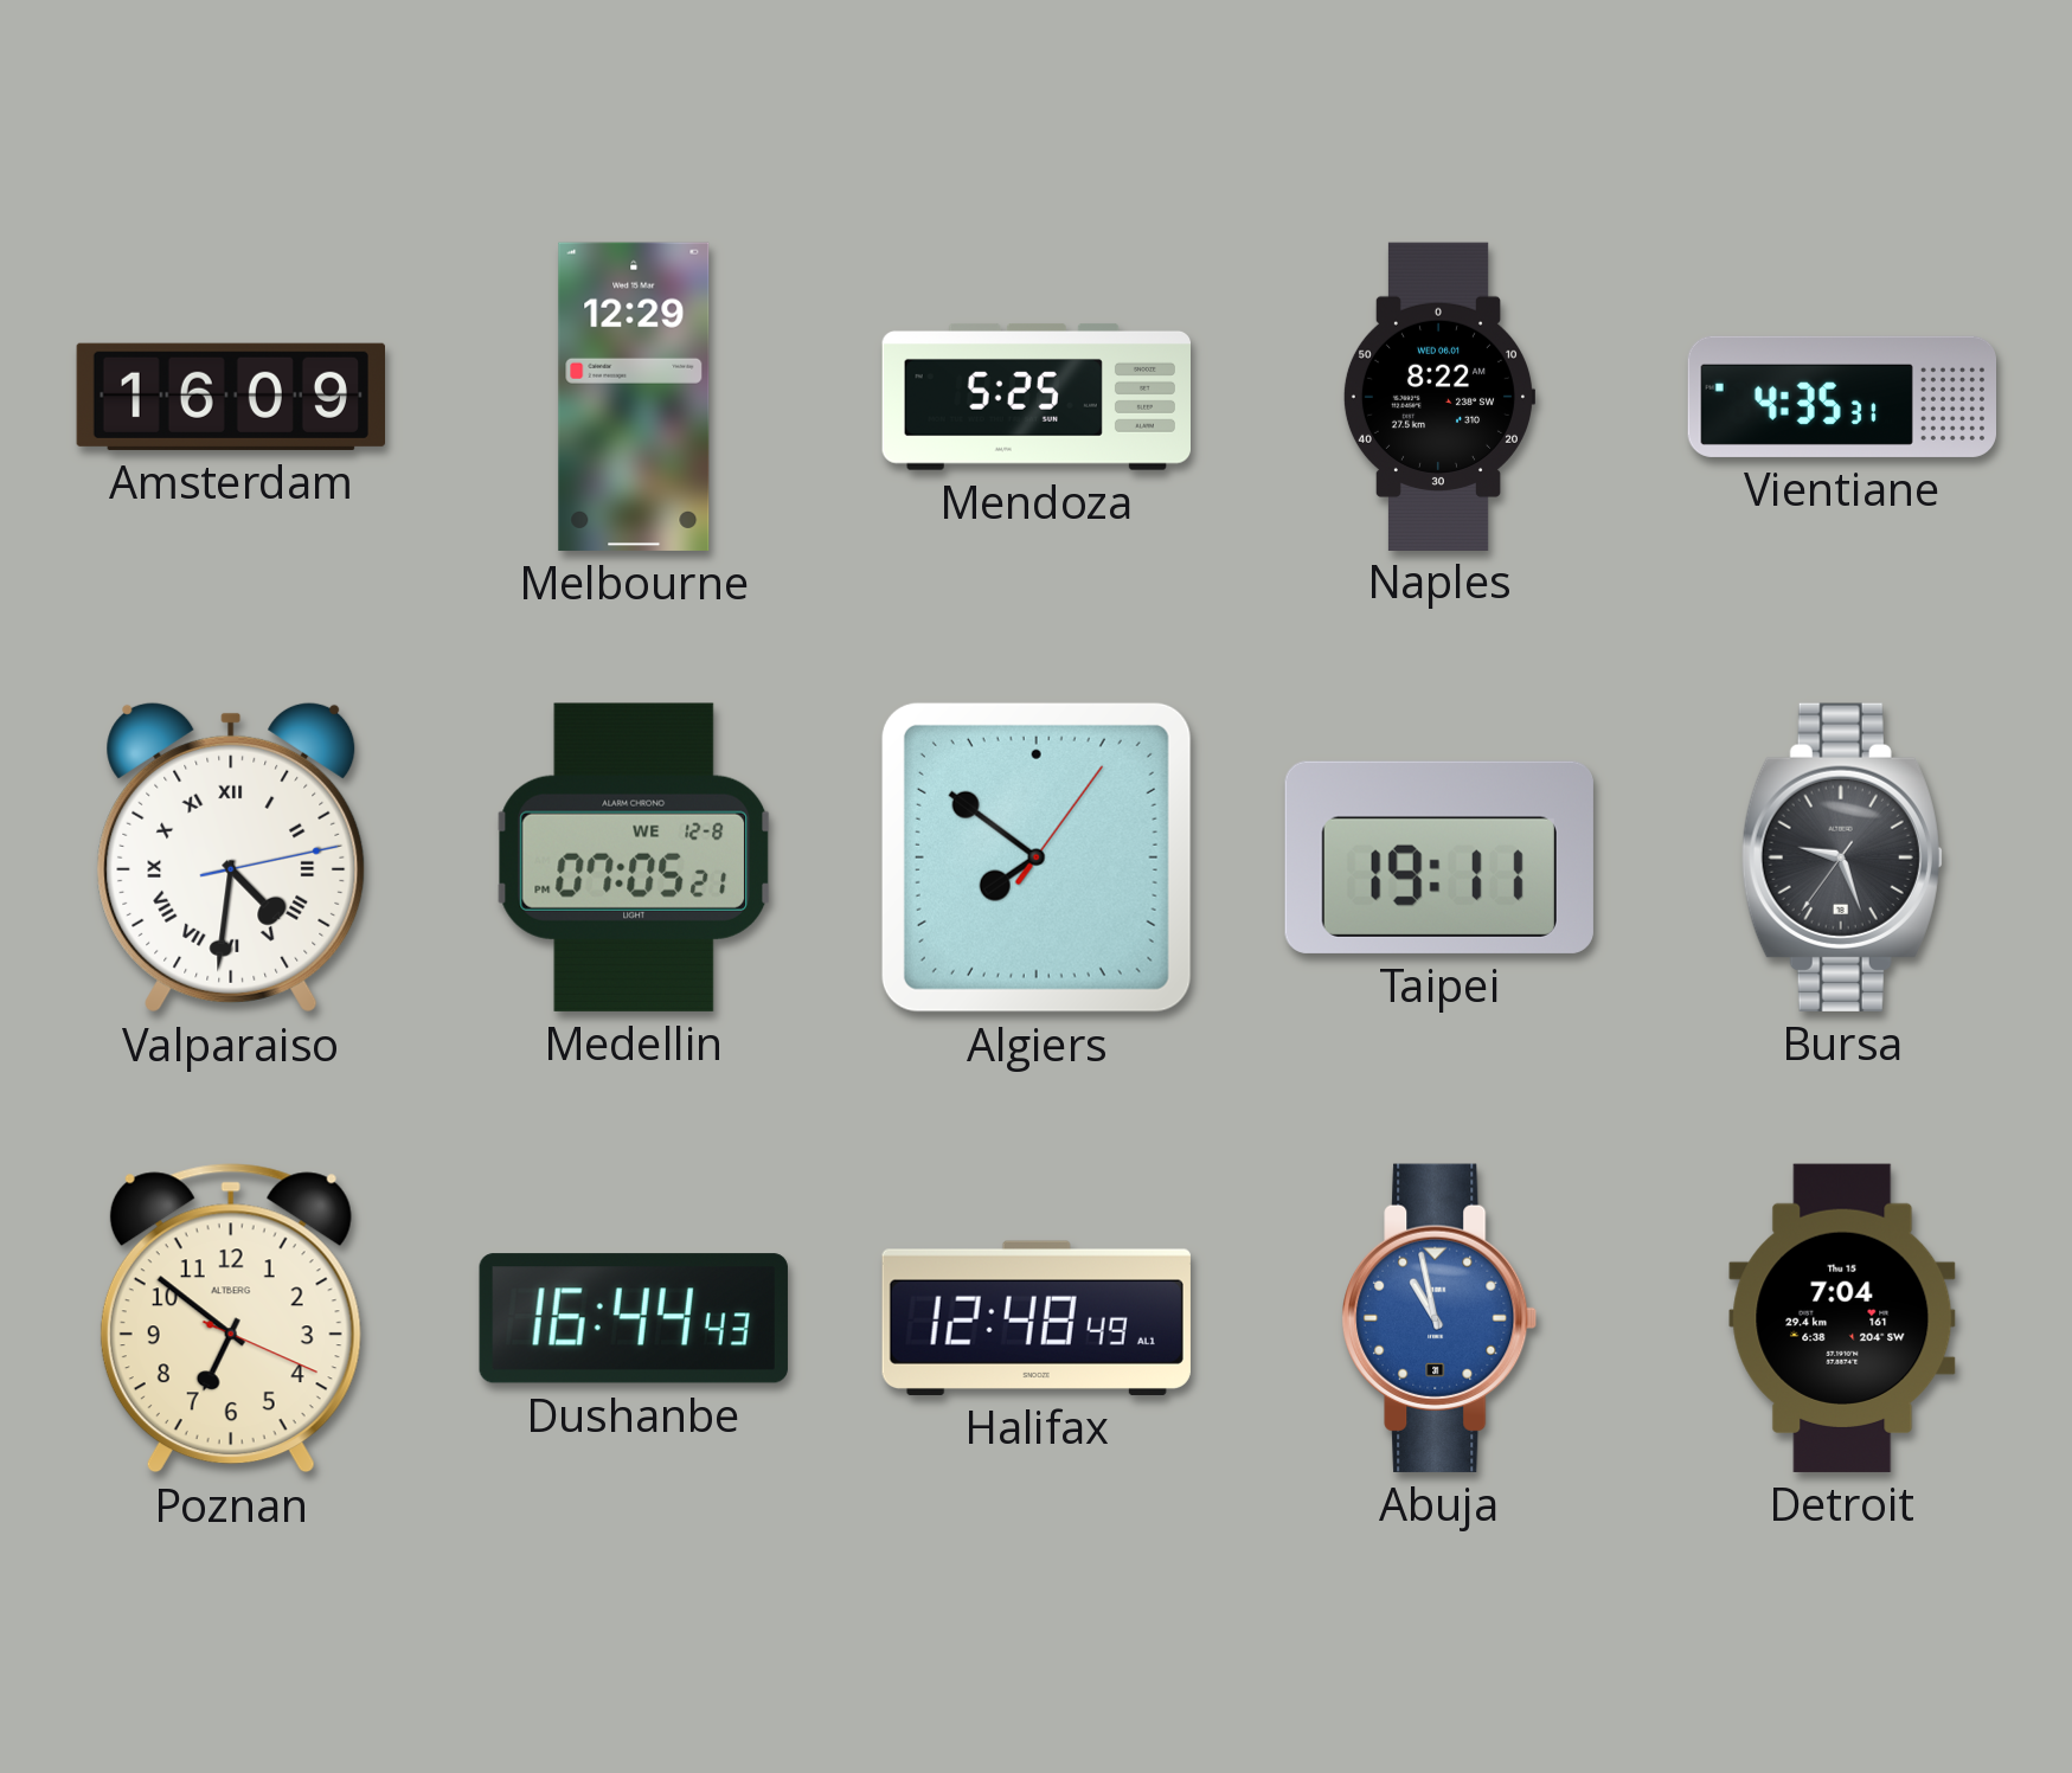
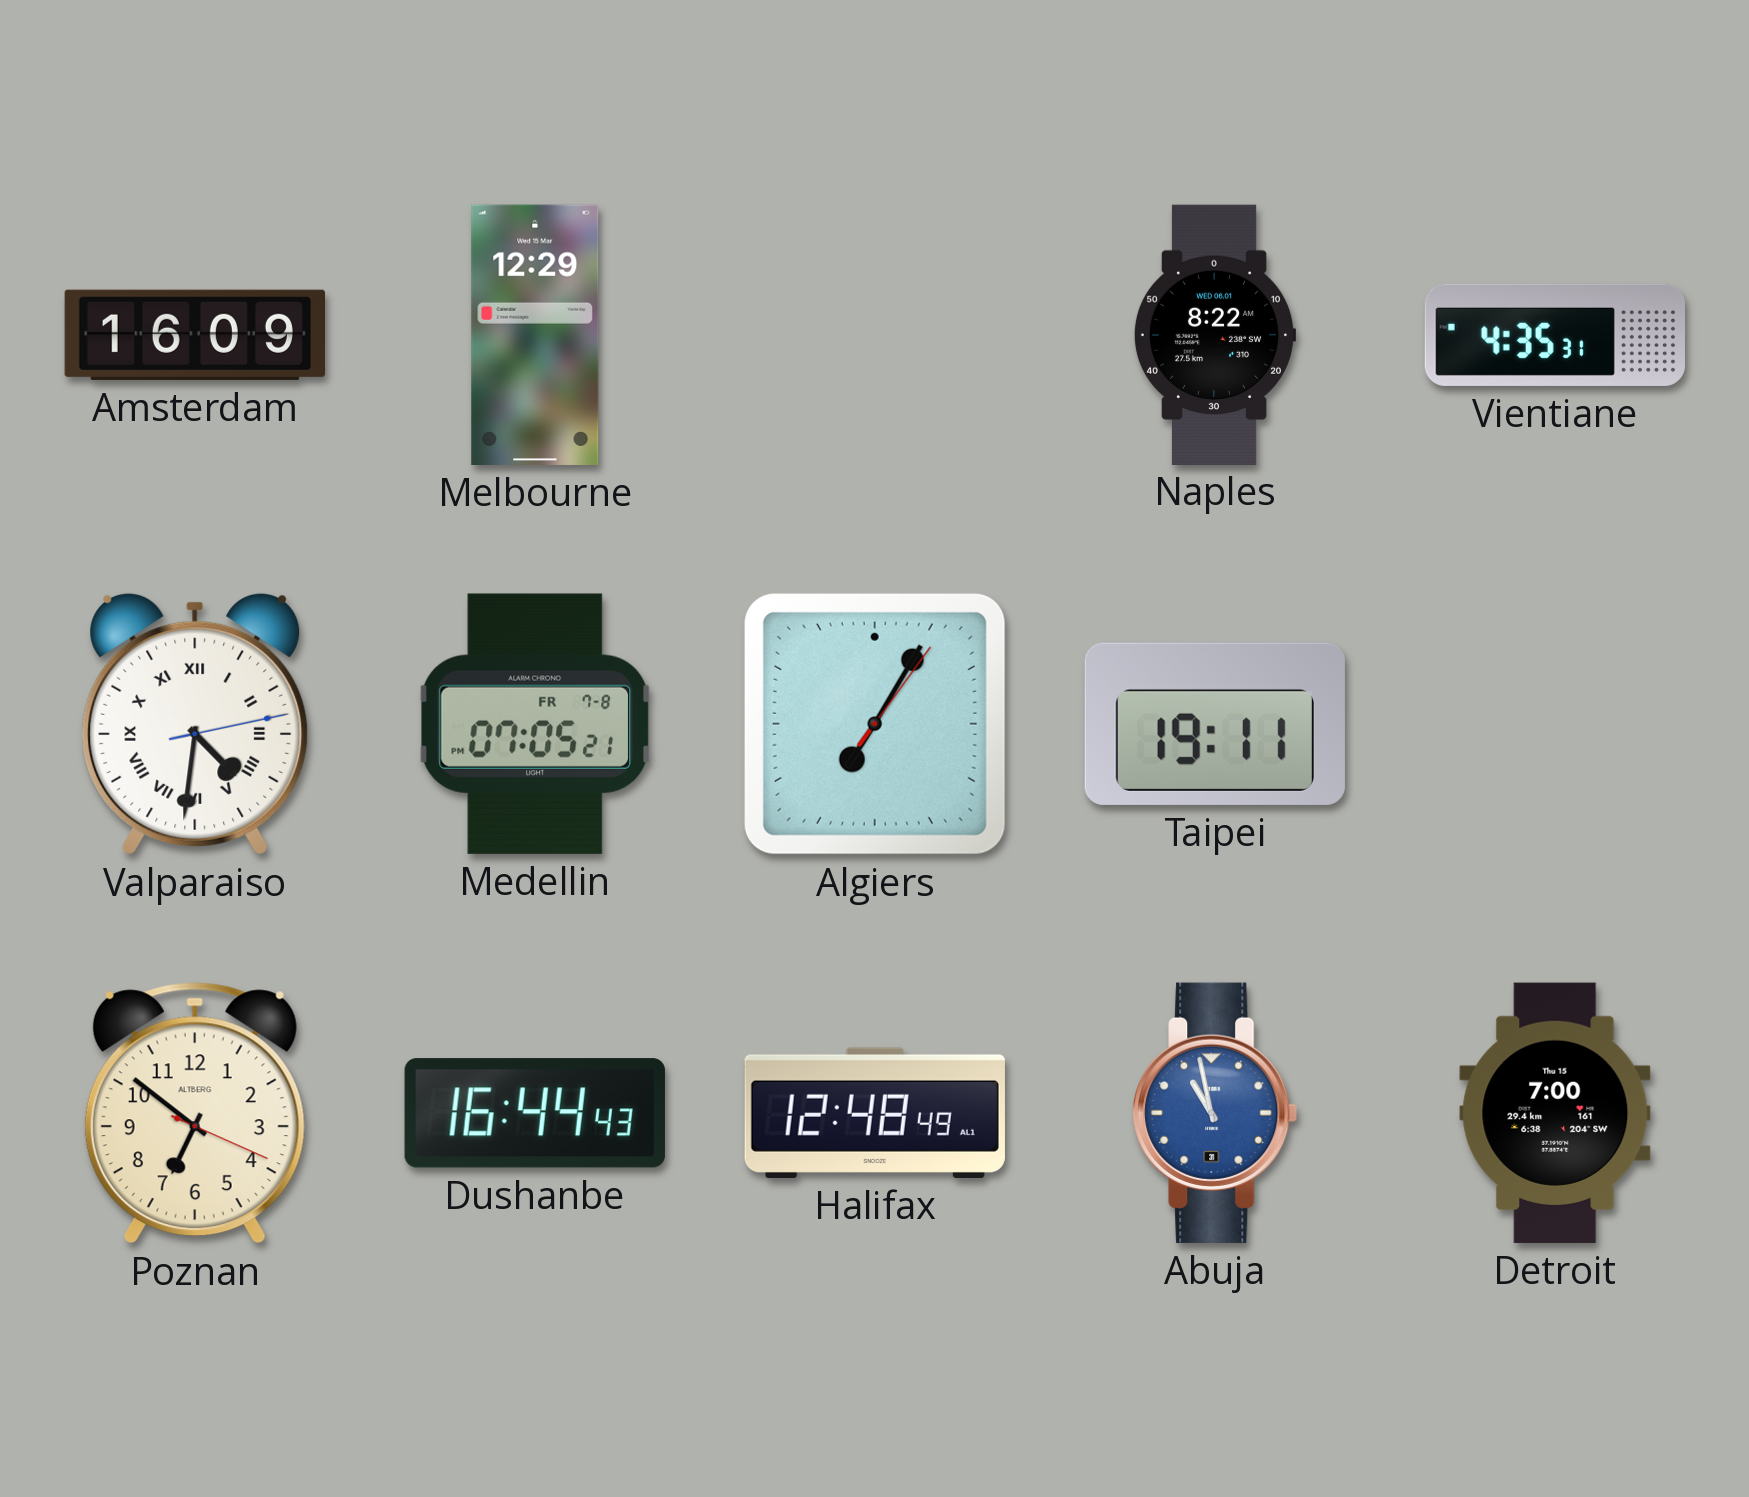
Mendoza: 5:25 -> none
Medellin date: WE 12-8 -> FR 7-8
Algiers: 7:51 -> 7:05
Bursa: 9:26 -> none
Detroit: 7:04 -> 7:00
